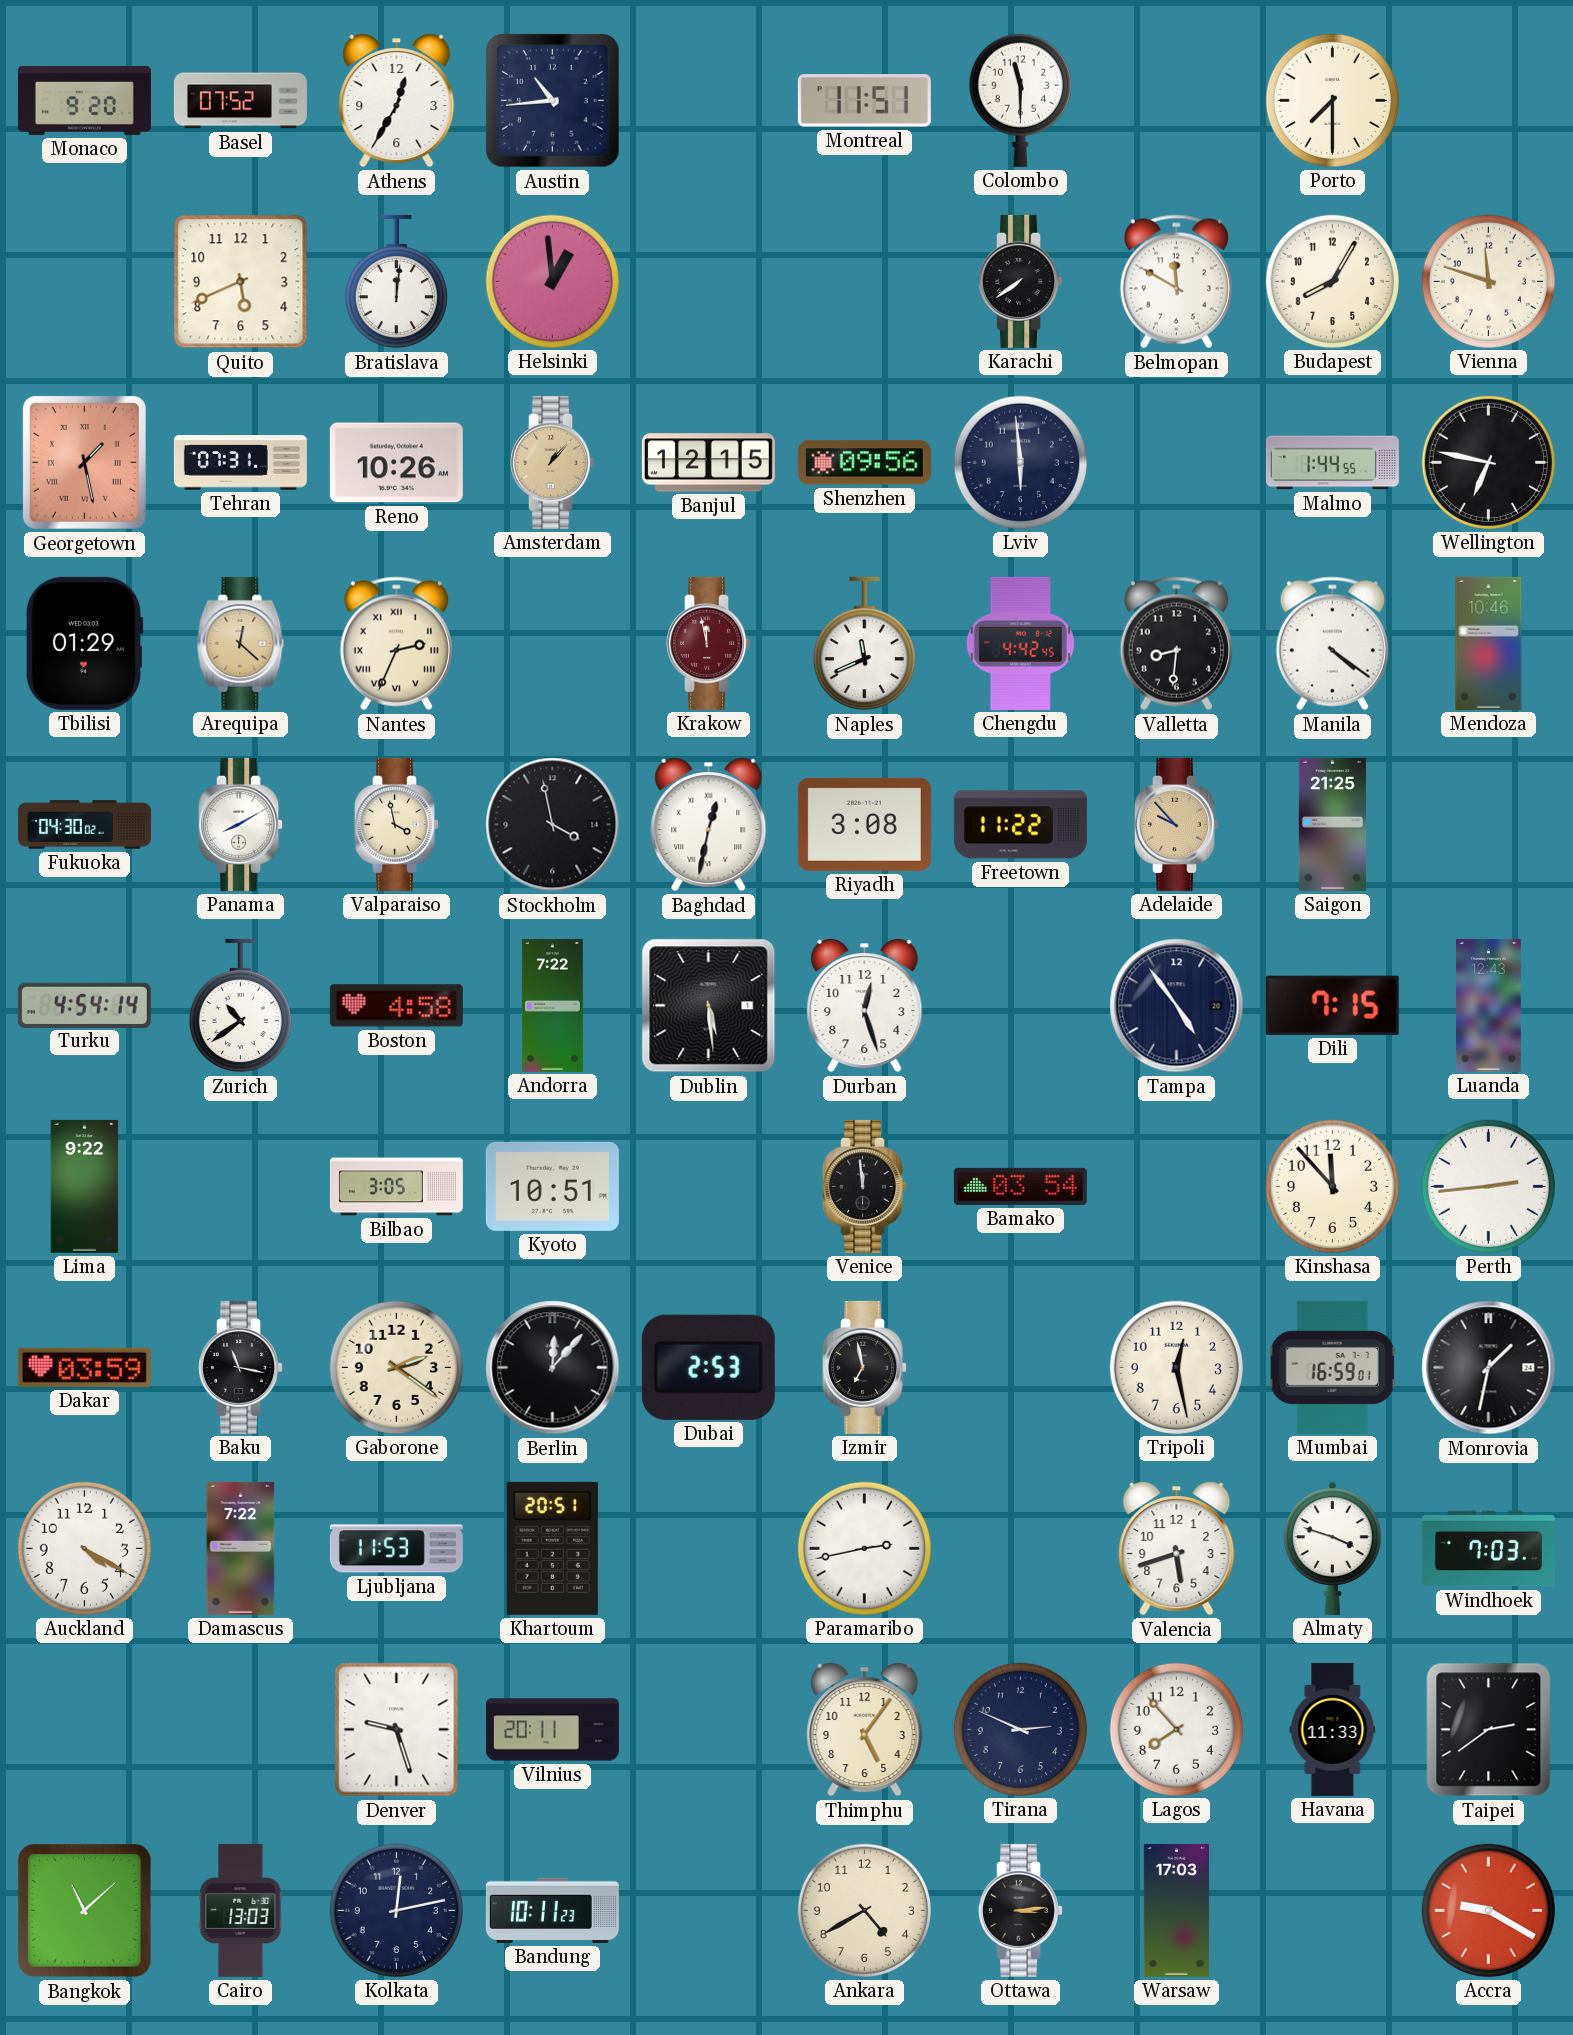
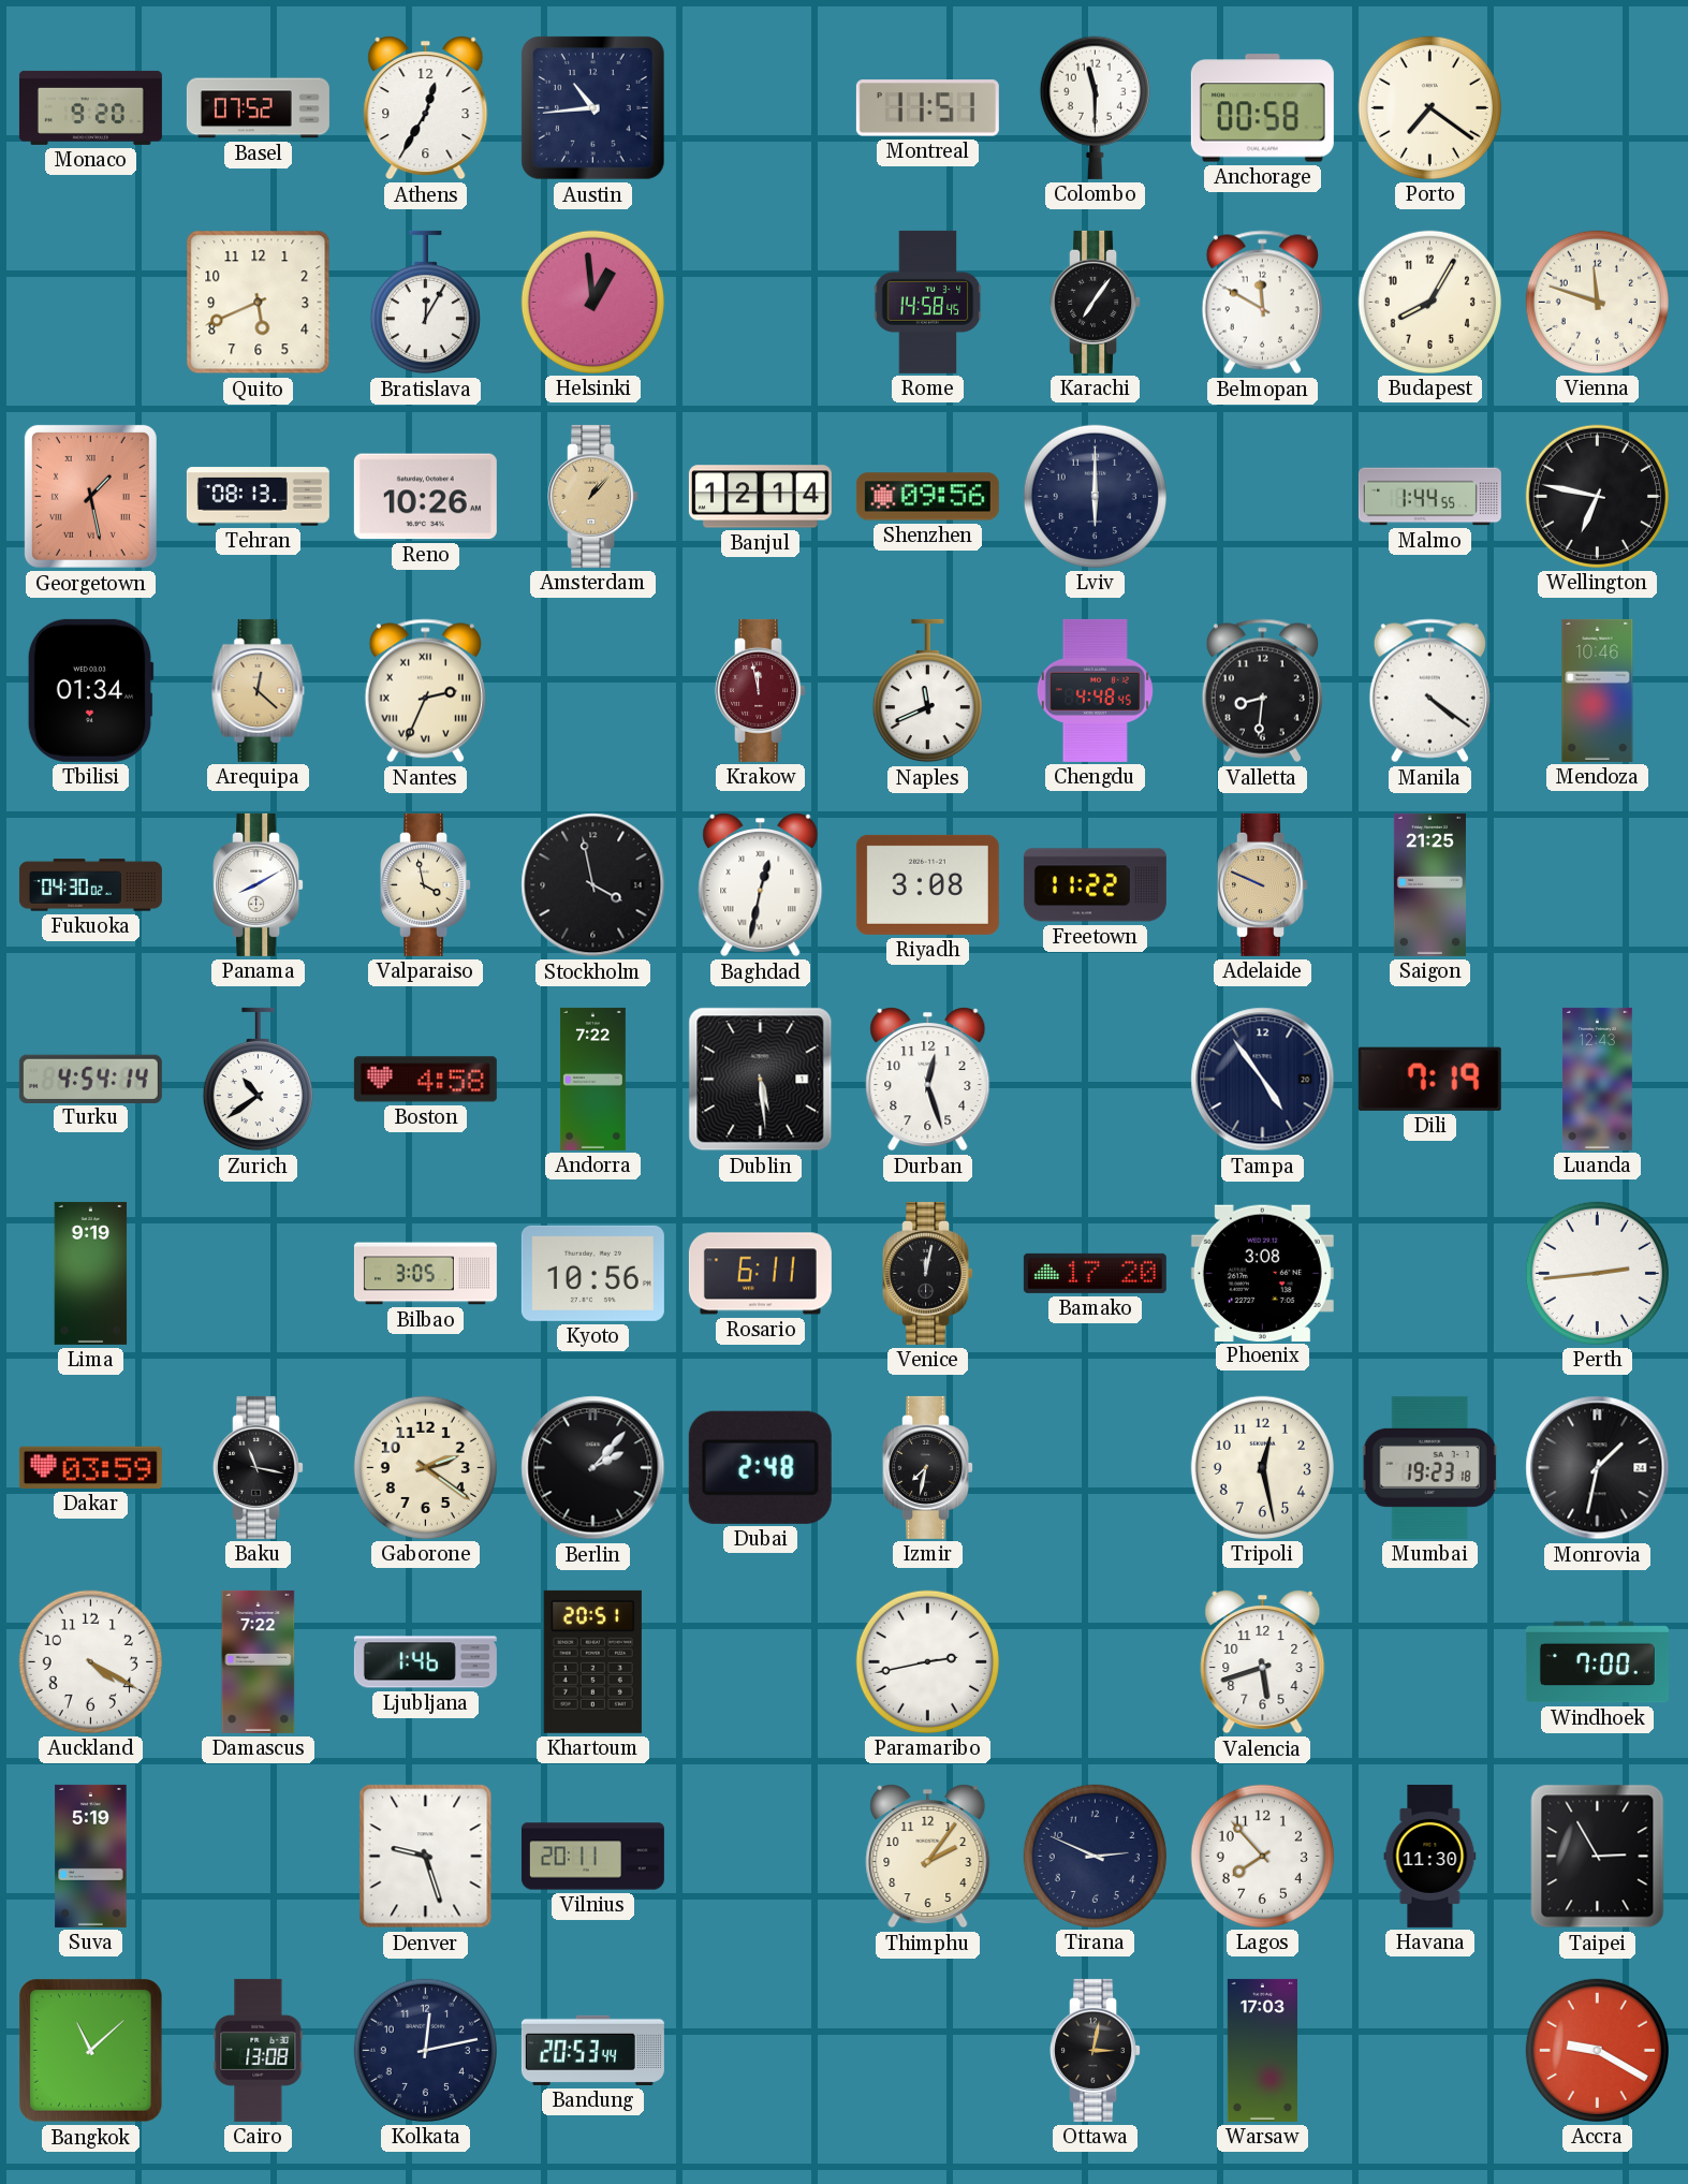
Anchorage: none -> 00:58
Porto: 7:30 -> 7:21
Bratislava: 12:01 -> 12:05
Rome: none -> 14:58
Karachi: 7:39 -> 7:06
Tehran: 07:31 -> 08:13
Banjul: 12:15 -> 12:14
Lviv: 5:59 -> 6:00
Tbilisi: 01:29 -> 01:34
Chengdu: 4:42 -> 4:48
Adelaide: 9:53 -> 9:49
Dili: 7:15 -> 7:19
Lima: 9:22 -> 9:19
Kyoto: 10:51 -> 10:56
Rosario: none -> 6:11
Venice: 11:59 -> 12:02
Bamako: 03:54 -> 17:20
Phoenix: none -> 3:08
Kinshasa: 11:53 -> none
Berlin: 12:07 -> 2:07
Dubai: 2:53 -> 2:48
Izmir: 6:58 -> 7:32
Mumbai: 16:59 -> 19:23
Ljubljana: 11:53 -> 1:46
Almaty: 3:48 -> none
Windhoek: 7:03 -> 7:00
Suva: none -> 5:19
Thimphu: 5:06 -> 2:06
Havana: 11:33 -> 11:30
Taipei: 2:39 -> 2:55
Cairo: 13:03 -> 13:08
Bandung: 10:11 -> 20:53
Ankara: 4:40 -> none
Ottawa: 3:14 -> 3:02
